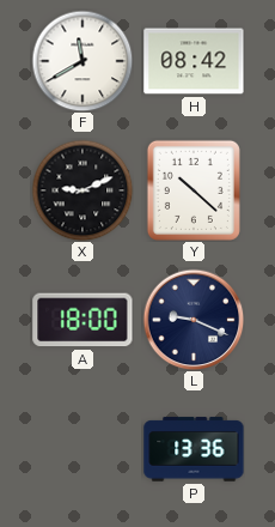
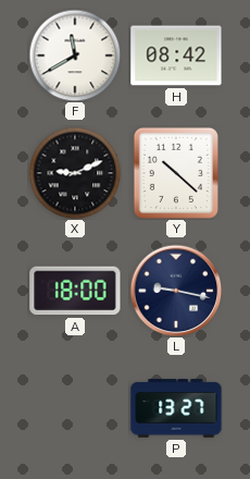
L: 9:19 -> 9:17
P: 13:36 -> 13:27
